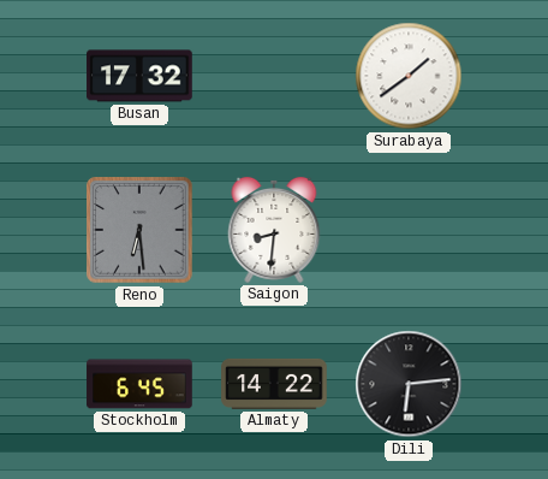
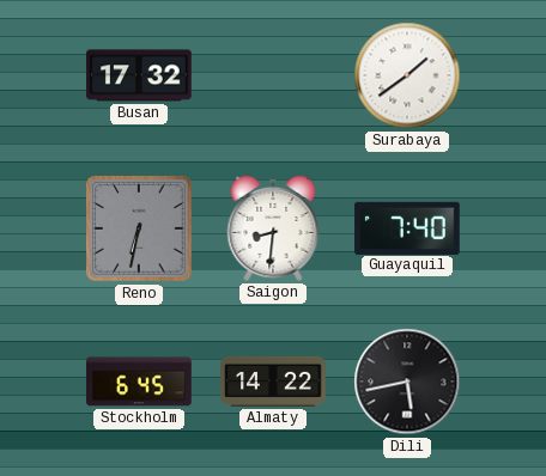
Reno: 6:29 -> 6:32
Guayaquil: none -> 7:40
Dili: 6:14 -> 5:43
